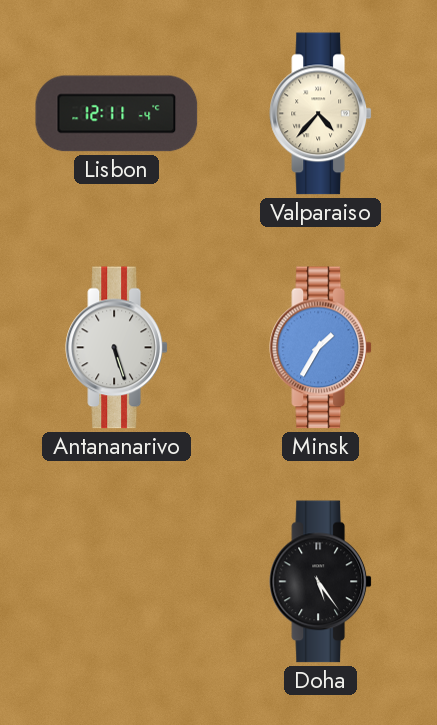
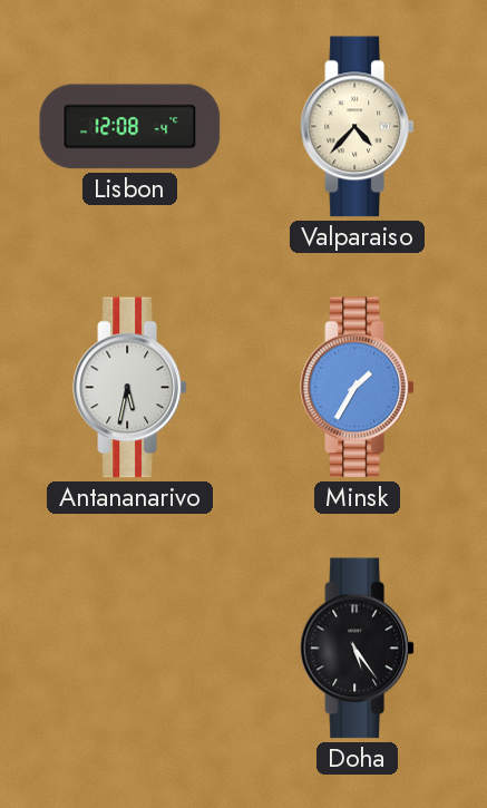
Lisbon: 12:11 -> 12:08
Antananarivo: 5:27 -> 5:32
